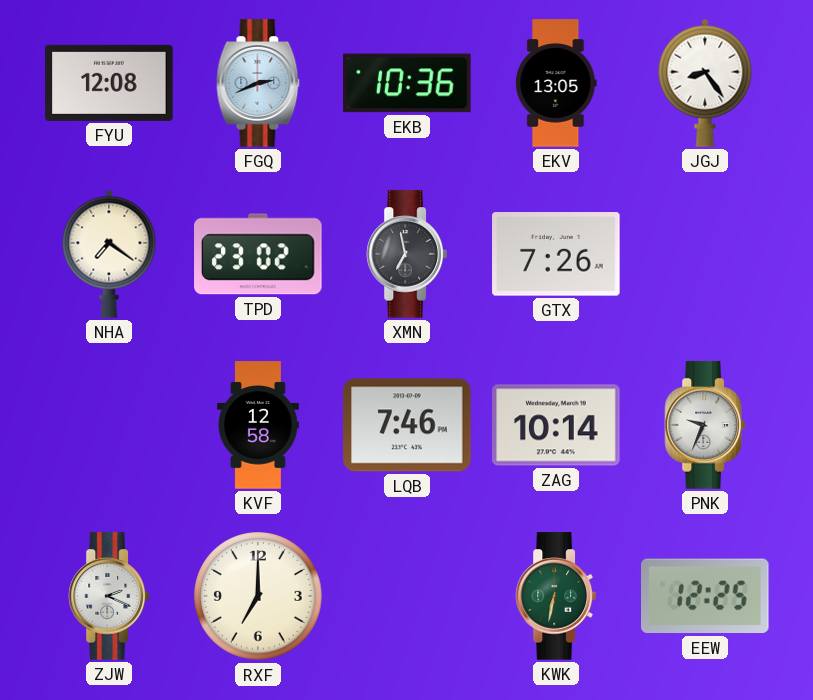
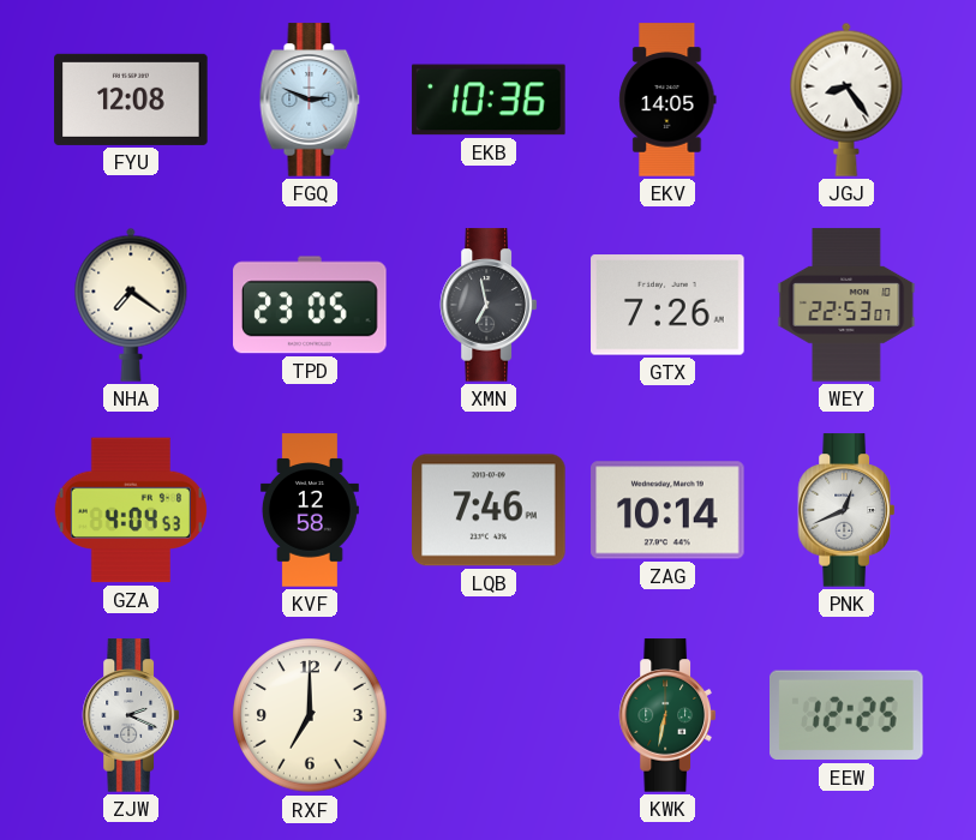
FGQ: 2:41 -> 2:49
EKV: 13:05 -> 14:05
TPD: 23:02 -> 23:05
WEY: none -> 22:53
GZA: none -> 4:04
PNK: 9:34 -> 12:41
